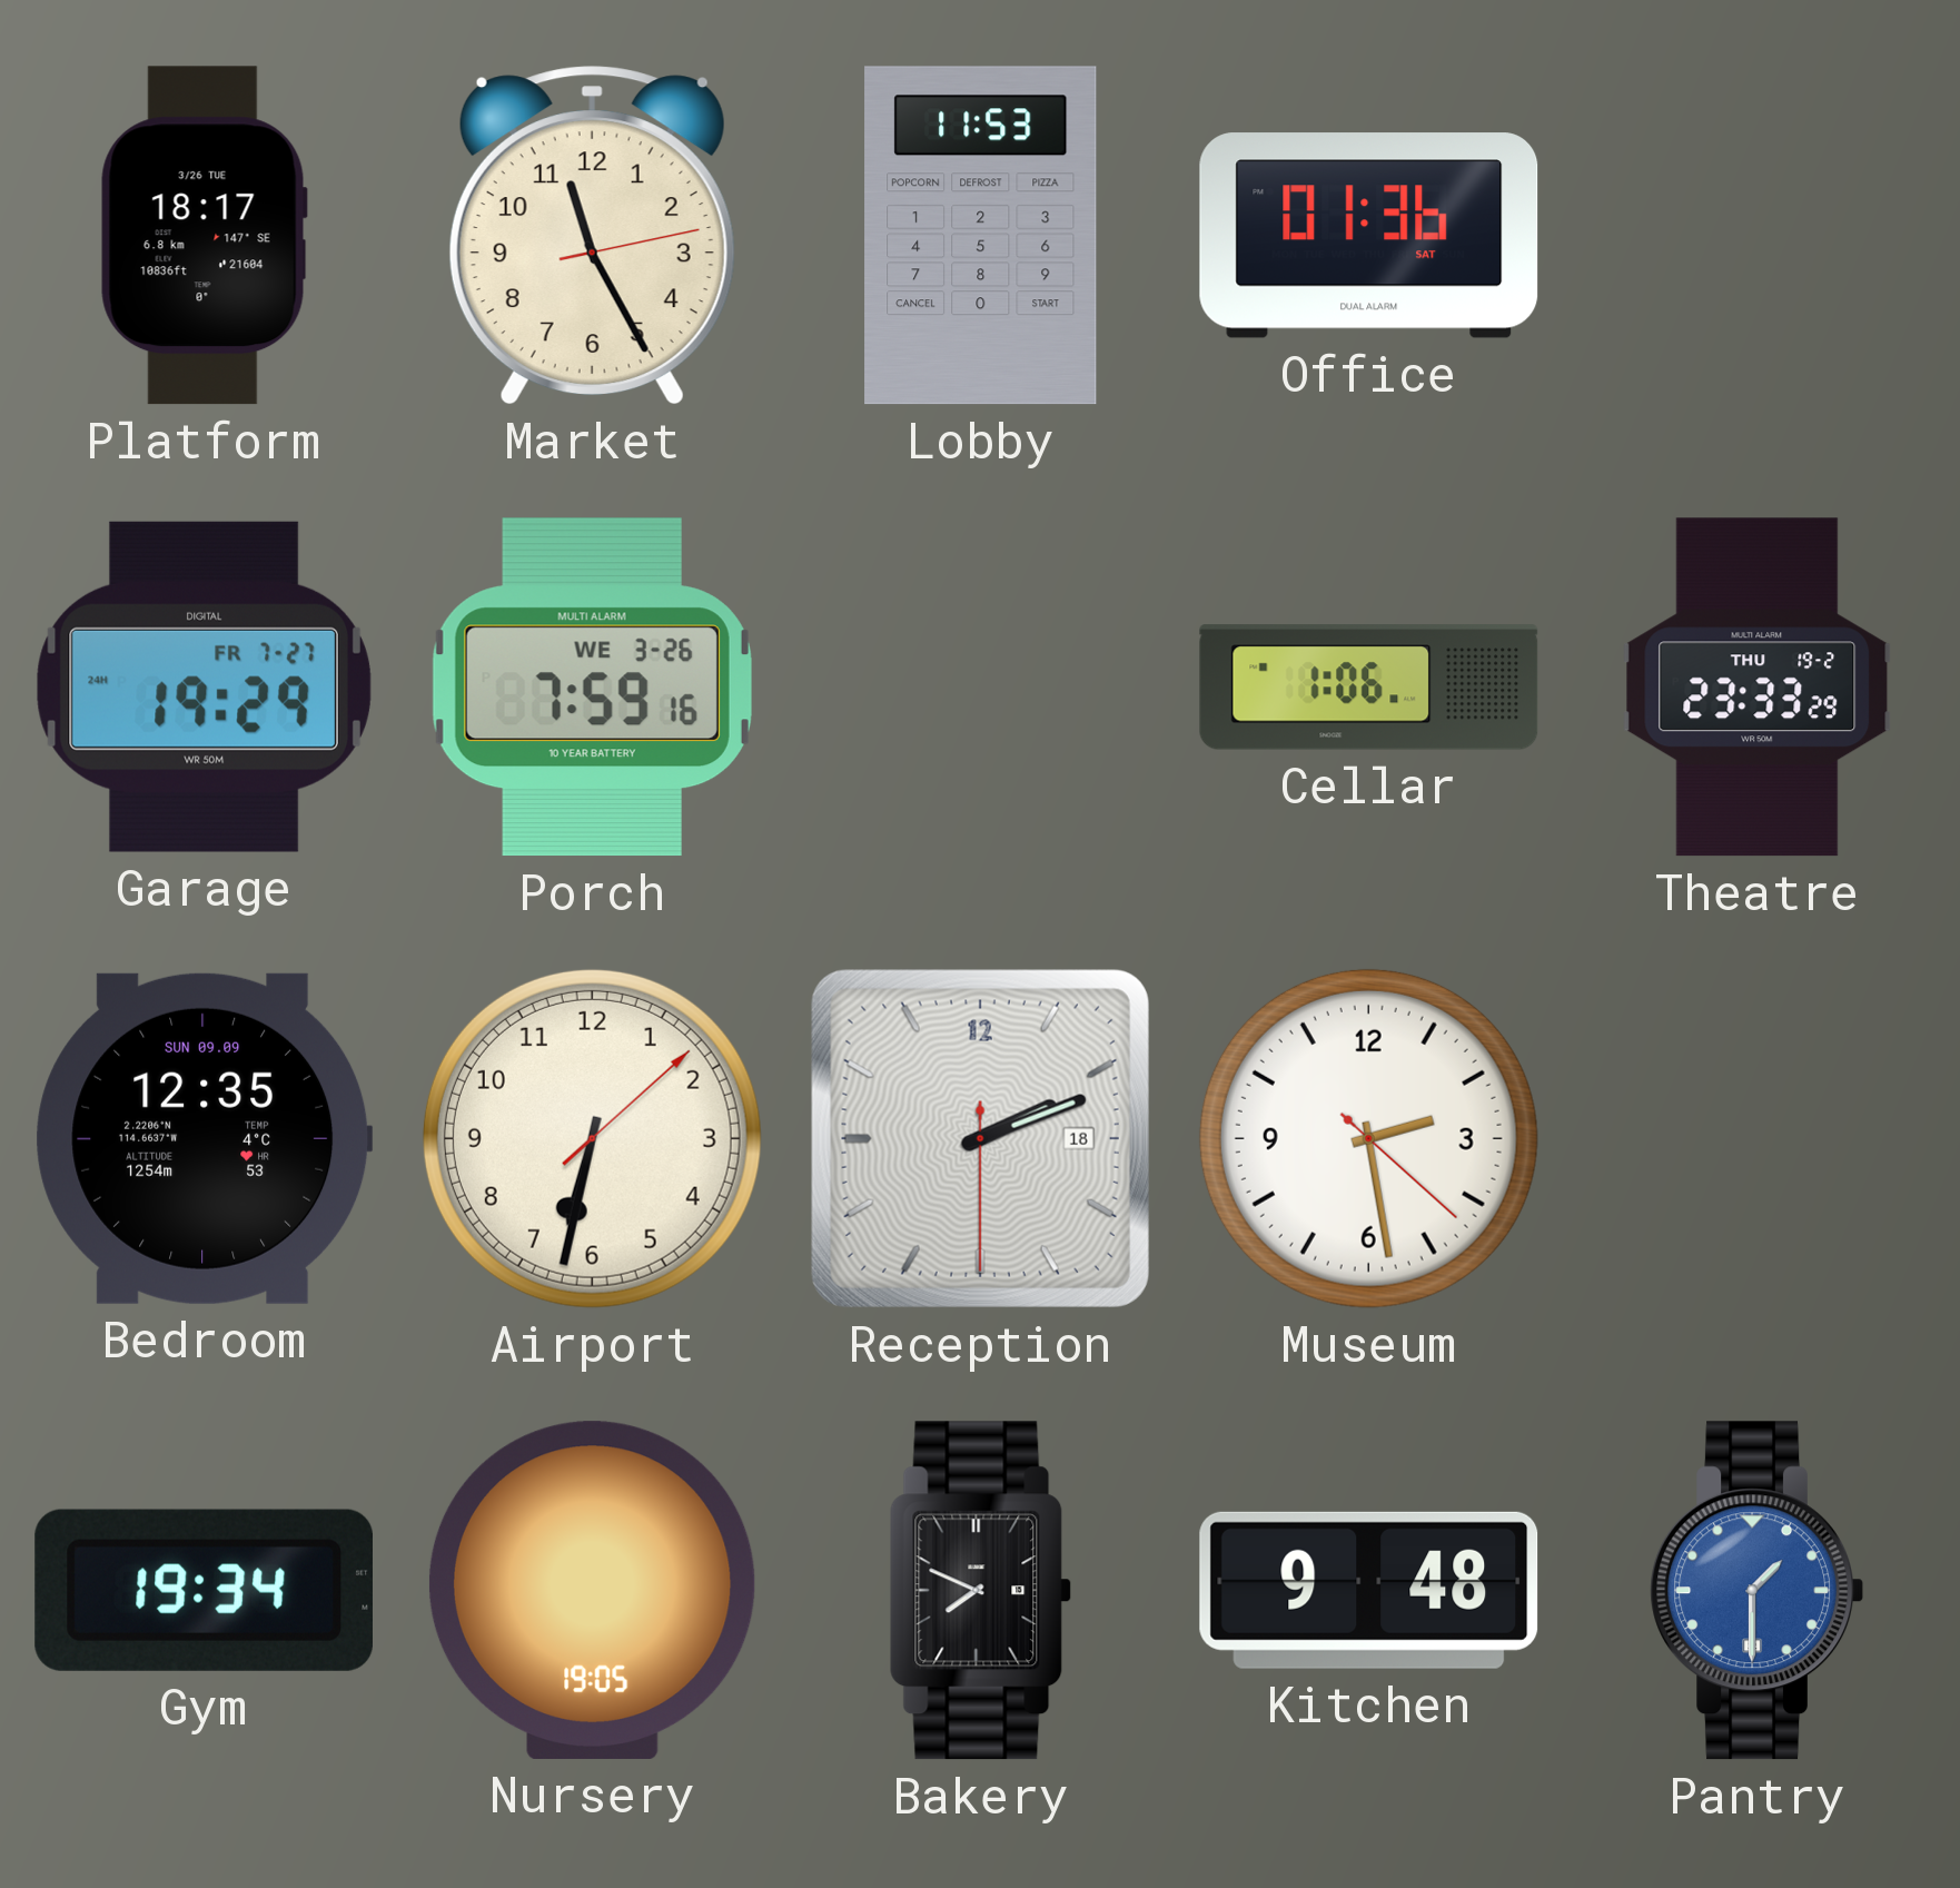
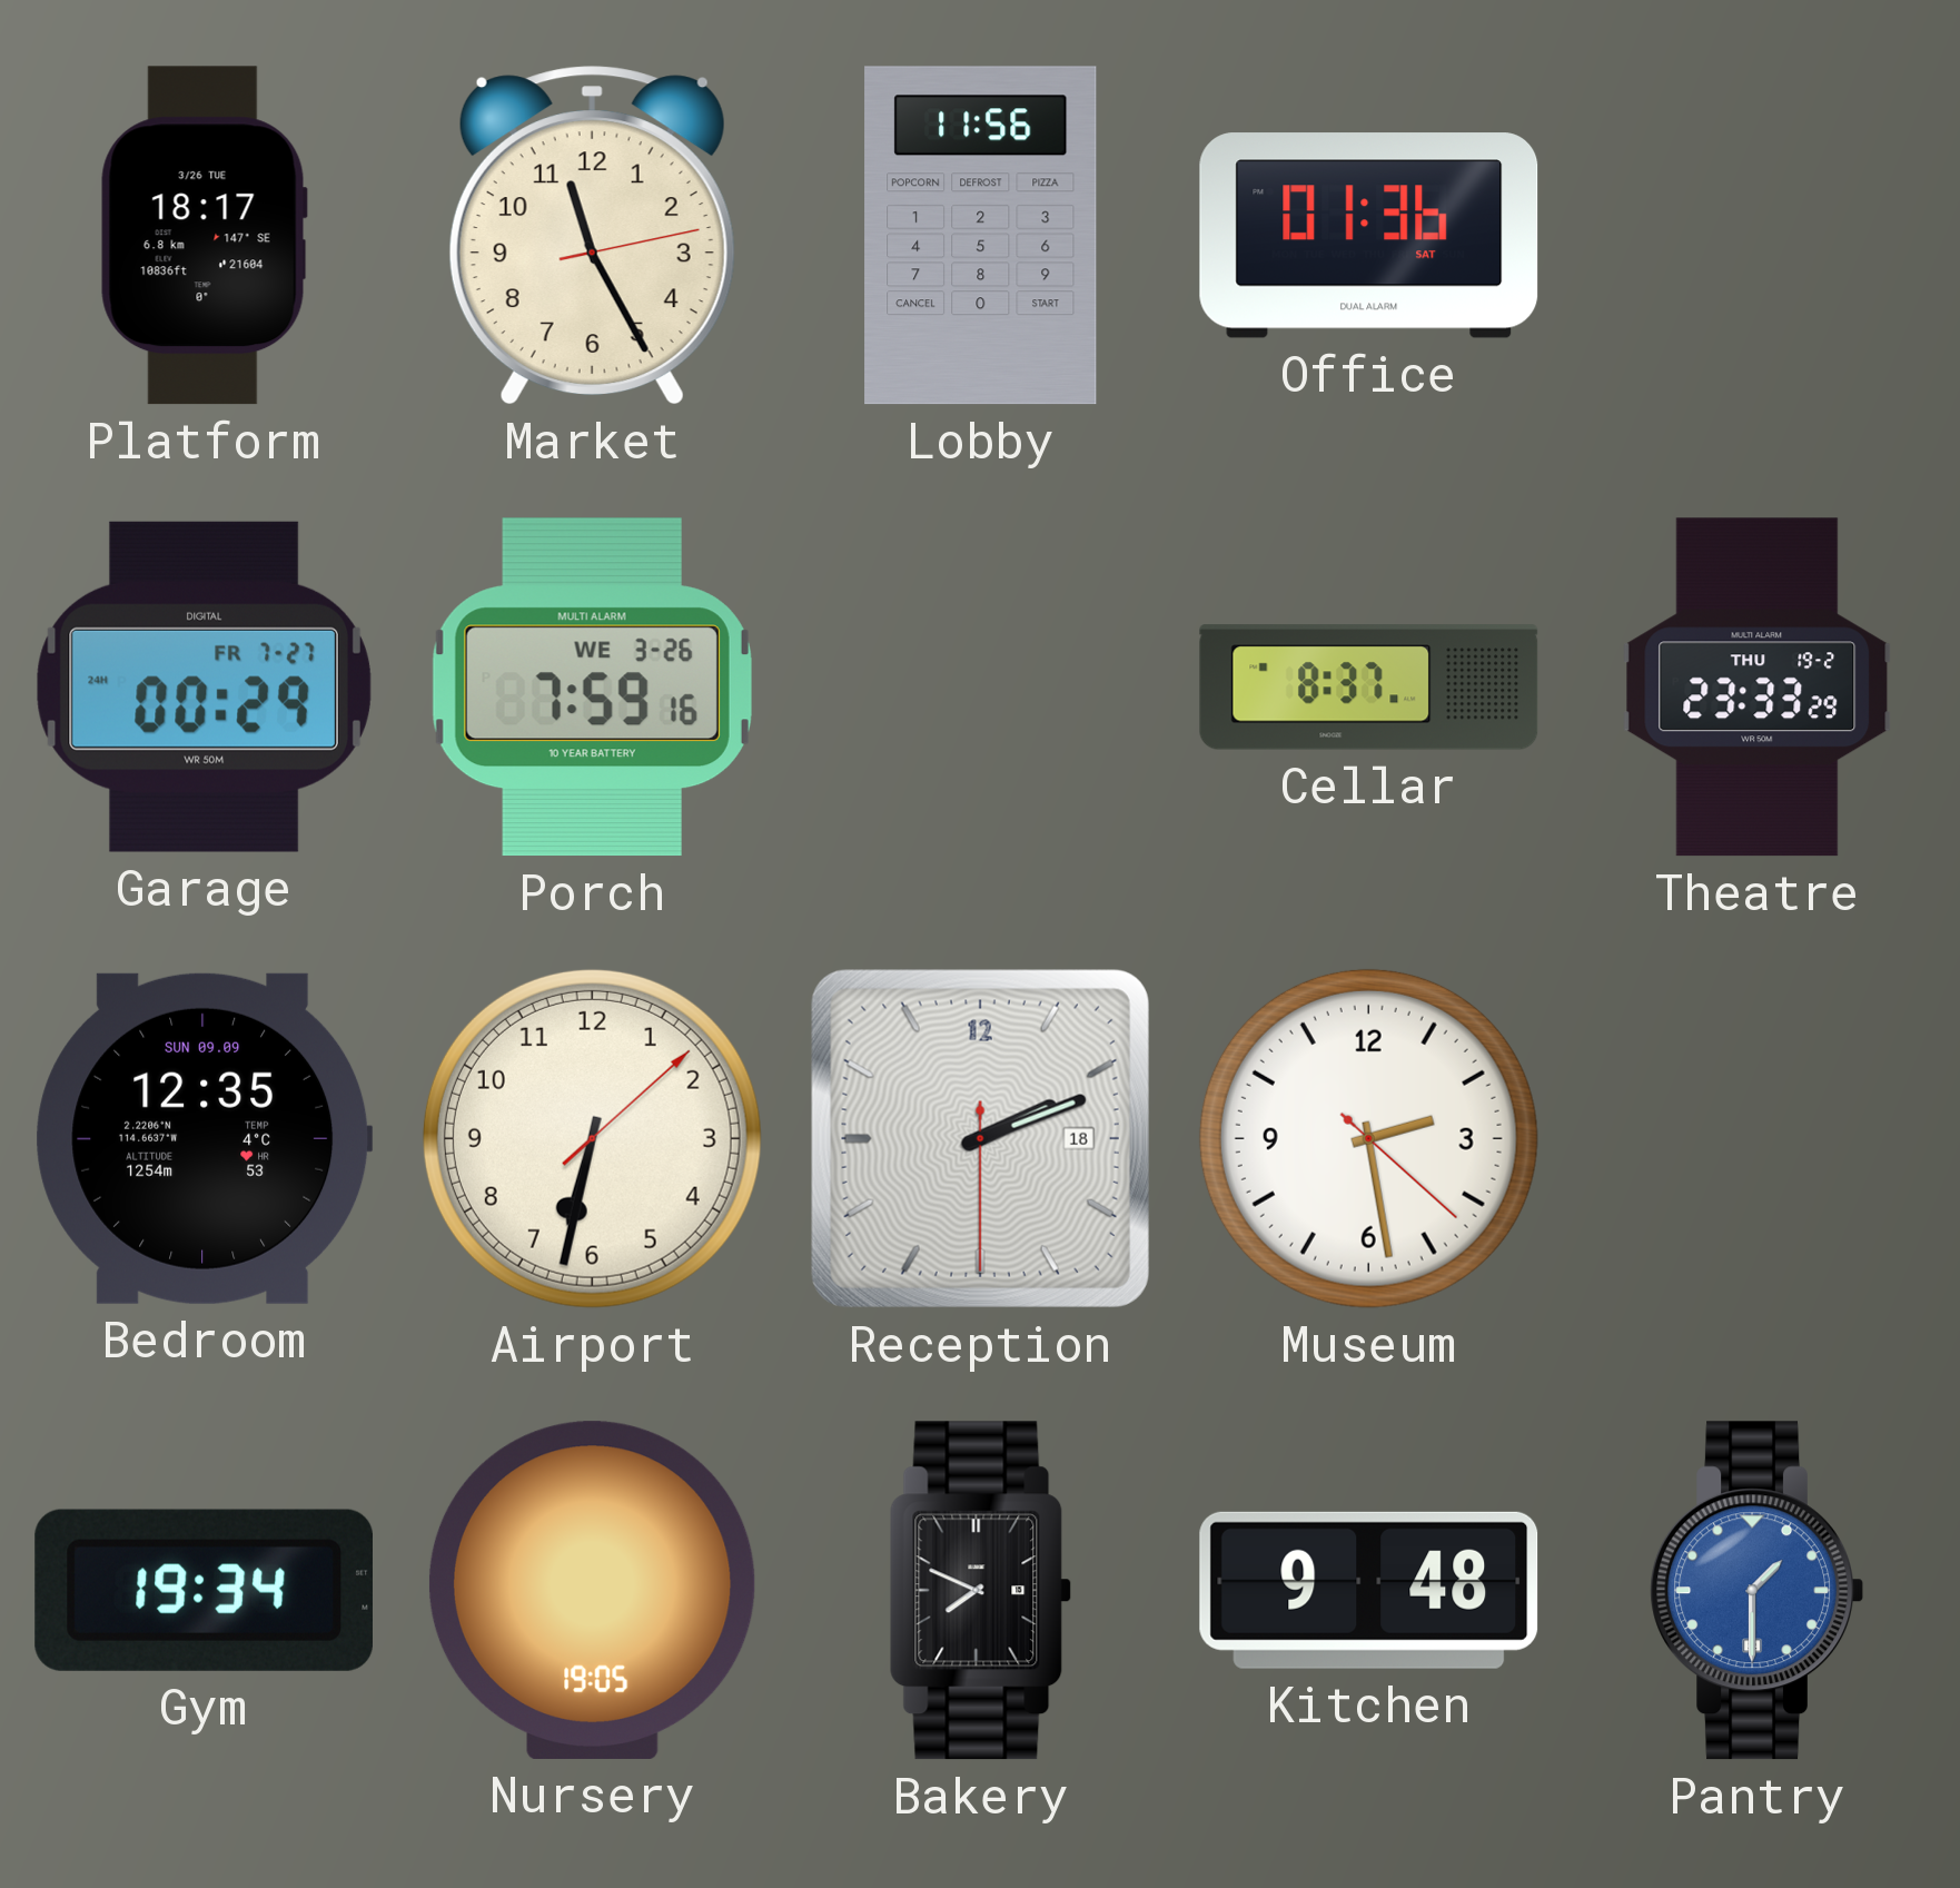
Lobby: 11:53 -> 11:56
Garage: 19:29 -> 00:29
Cellar: 1:06 -> 8:37
